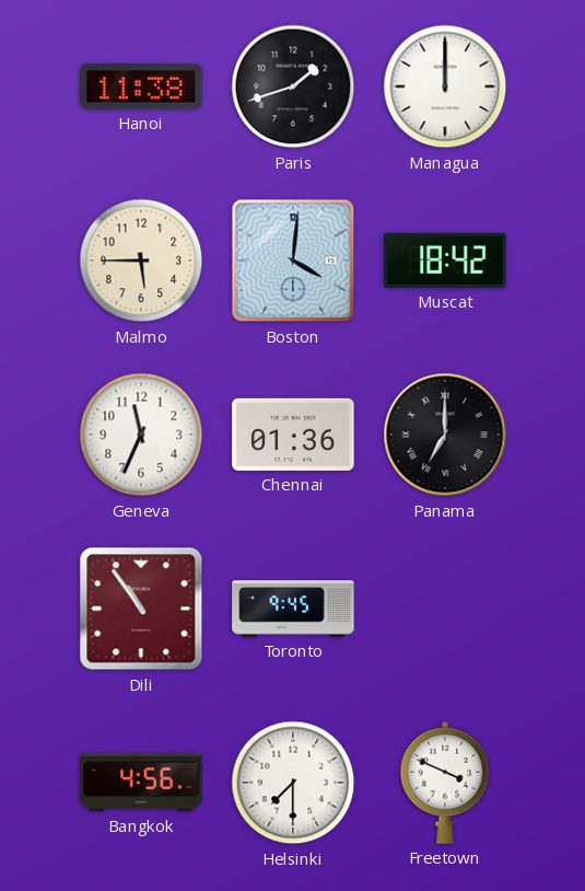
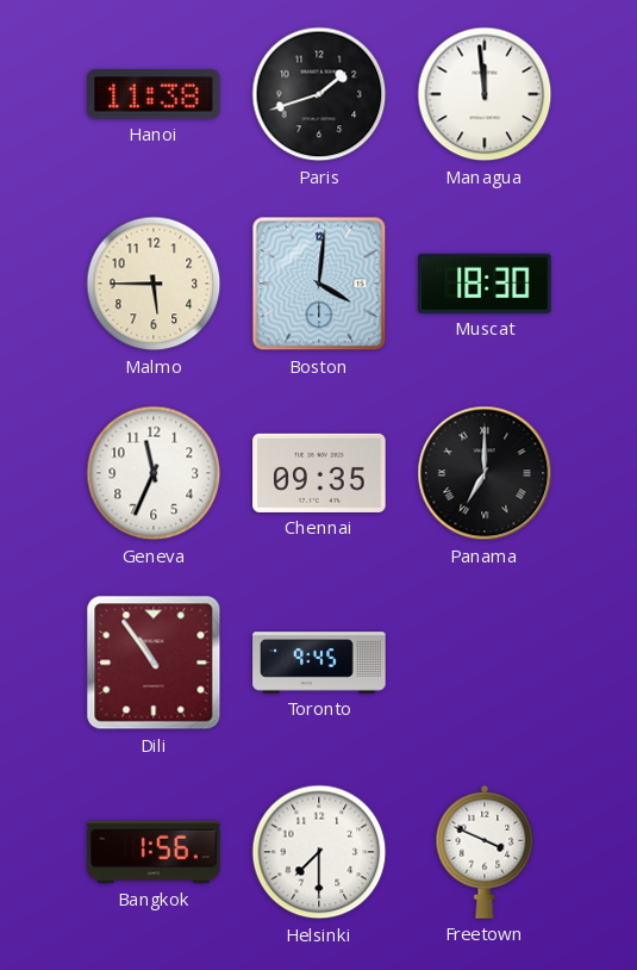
Managua: 12:00 -> 11:59
Muscat: 18:42 -> 18:30
Chennai: 01:36 -> 09:35
Bangkok: 4:56 -> 1:56
